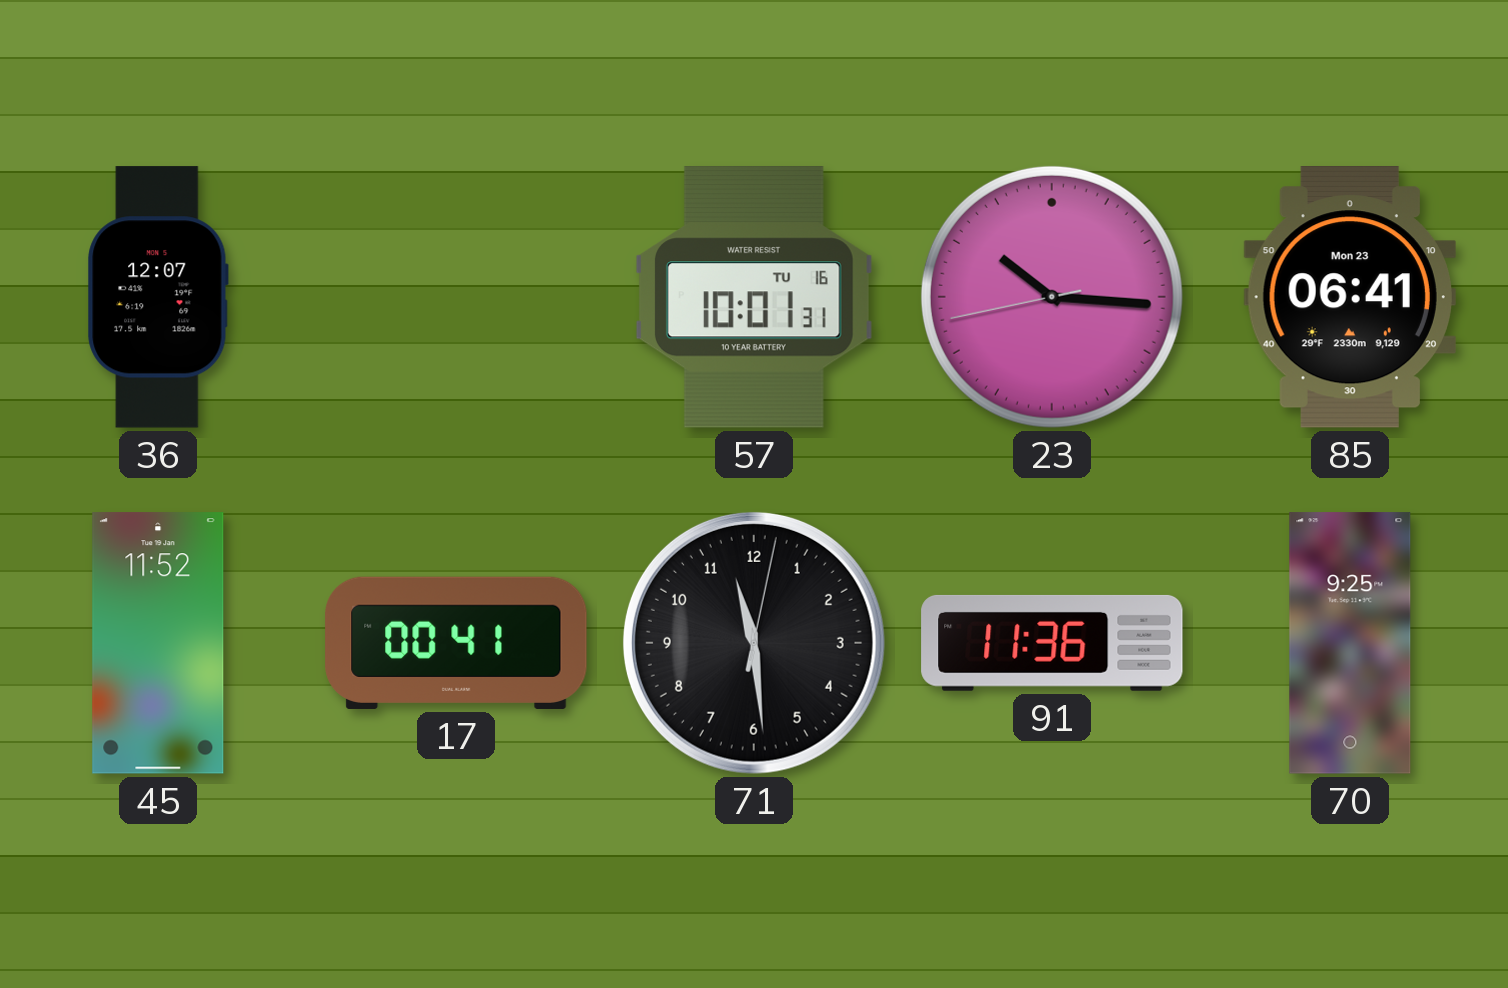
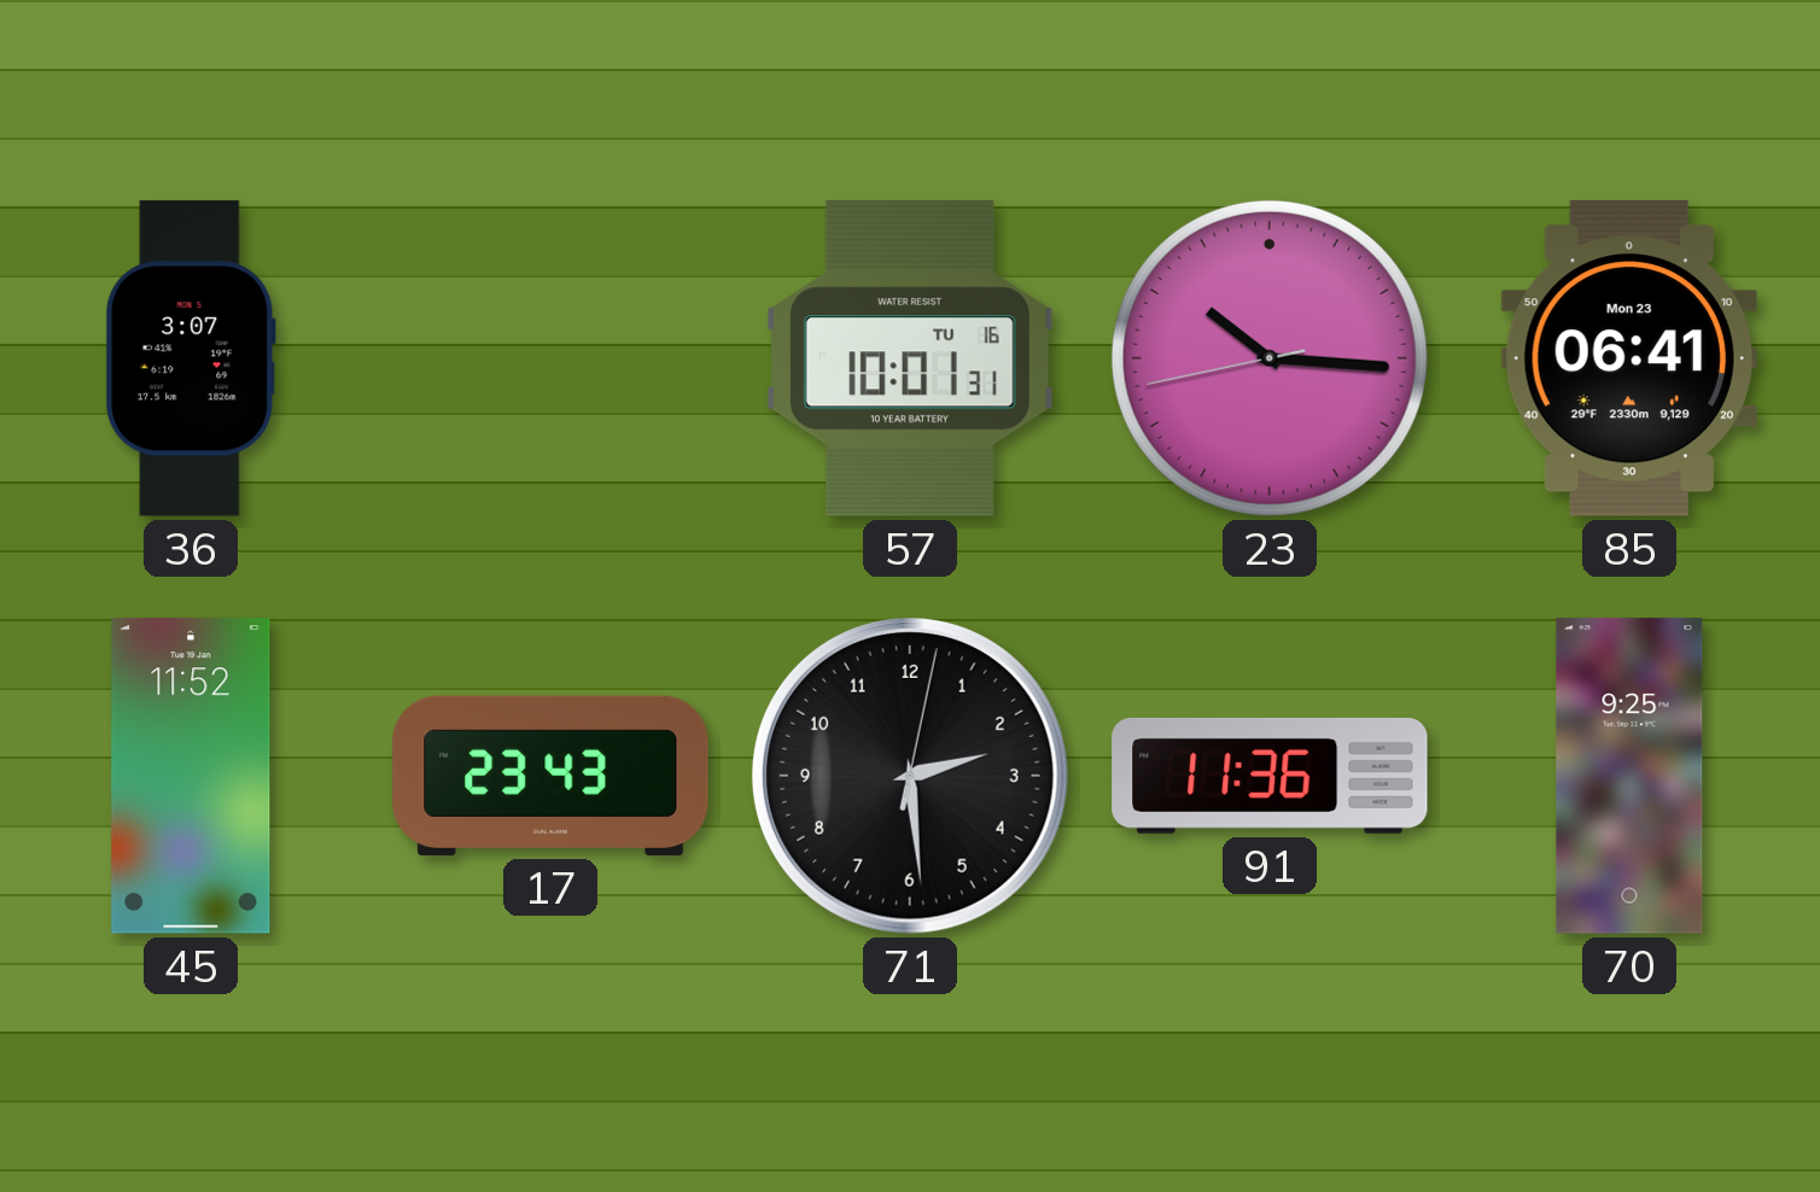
36: 12:07 -> 3:07
17: 00:41 -> 23:43
71: 11:29 -> 2:29
